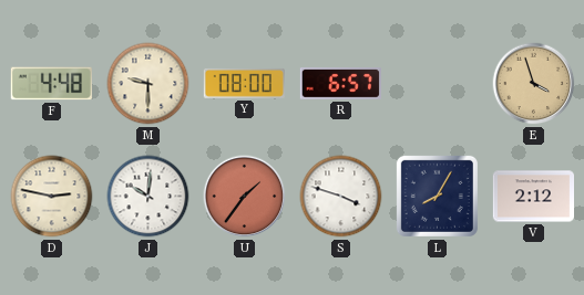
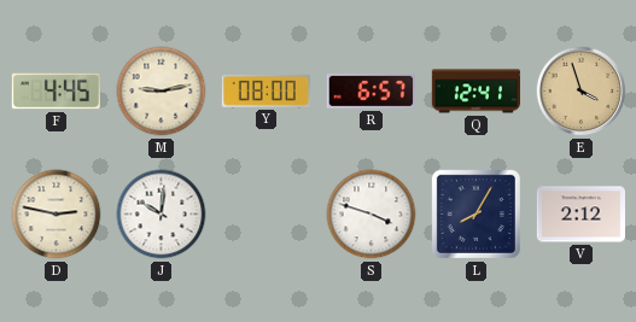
F: 4:48 -> 4:45
M: 9:30 -> 9:13
Q: none -> 12:41
U: 1:36 -> none
